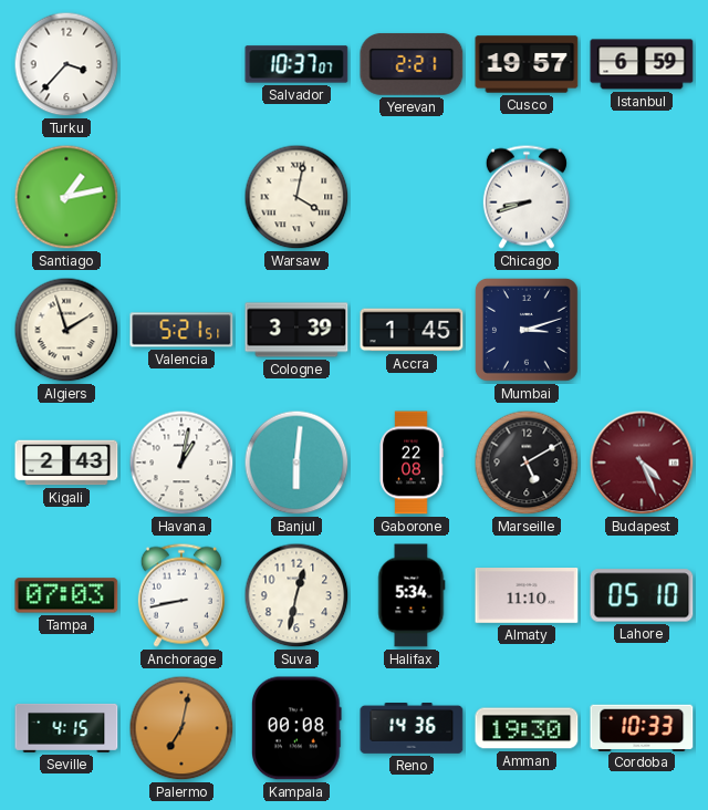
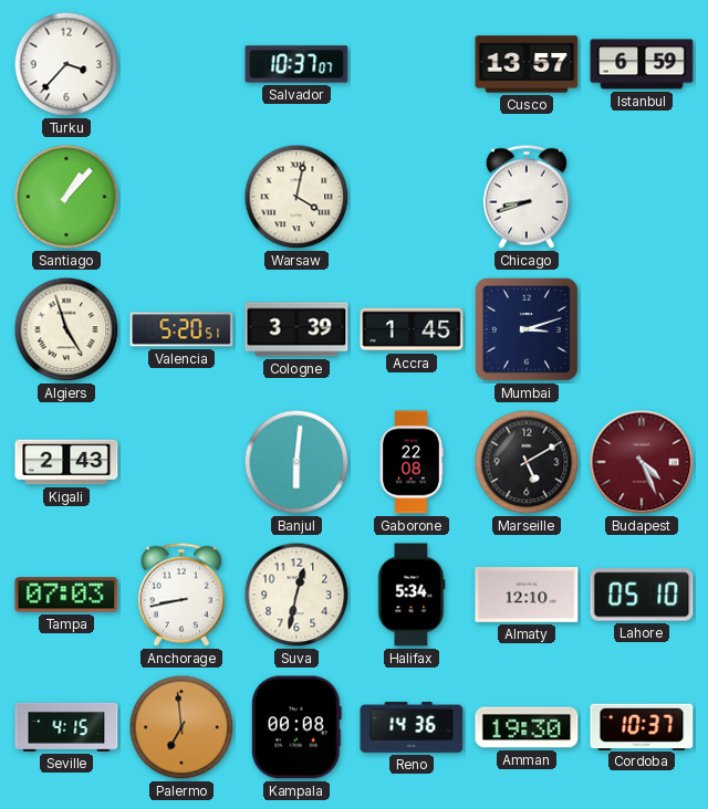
Yerevan: 2:21 -> none
Cusco: 19:57 -> 13:57
Santiago: 1:13 -> 1:07
Algiers: 1:57 -> 4:57
Valencia: 5:21 -> 5:20
Havana: 1:02 -> none
Almaty: 11:10 -> 12:10
Palermo: 7:02 -> 6:59
Cordoba: 10:33 -> 10:37
